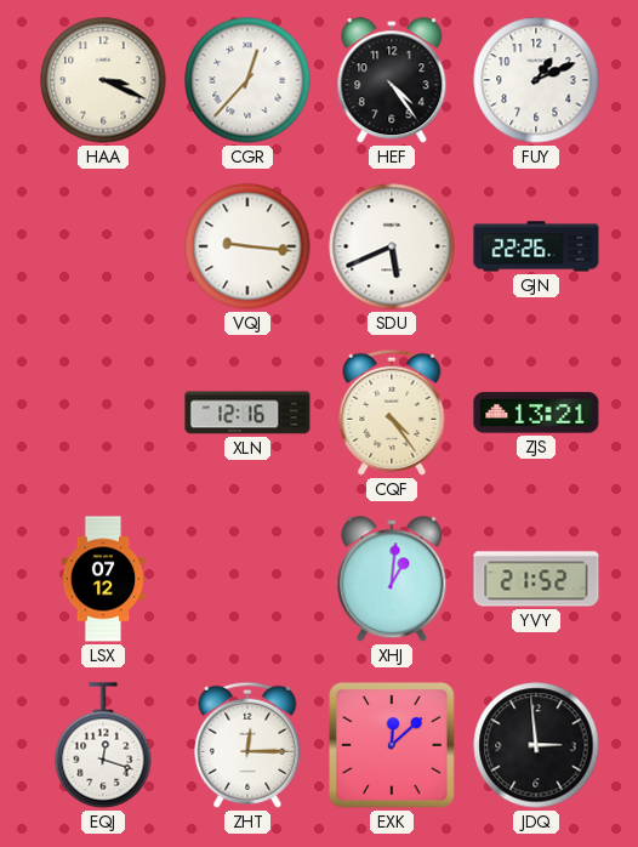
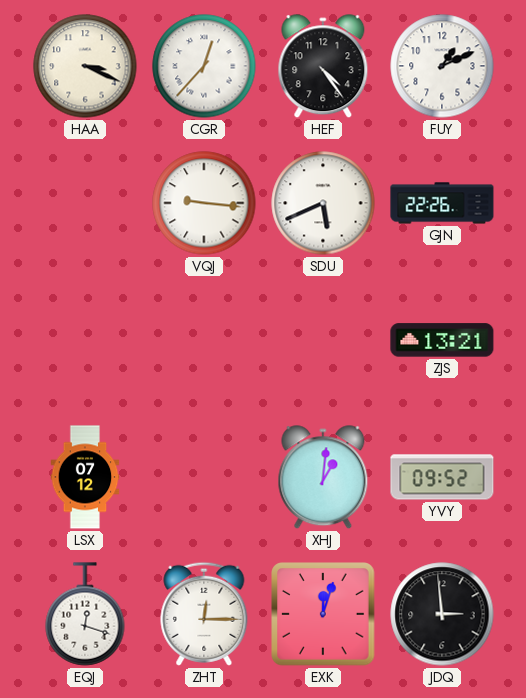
XLN: 12:16 -> none
CQF: 4:24 -> none
YVY: 21:52 -> 09:52
EXK: 12:08 -> 12:03
